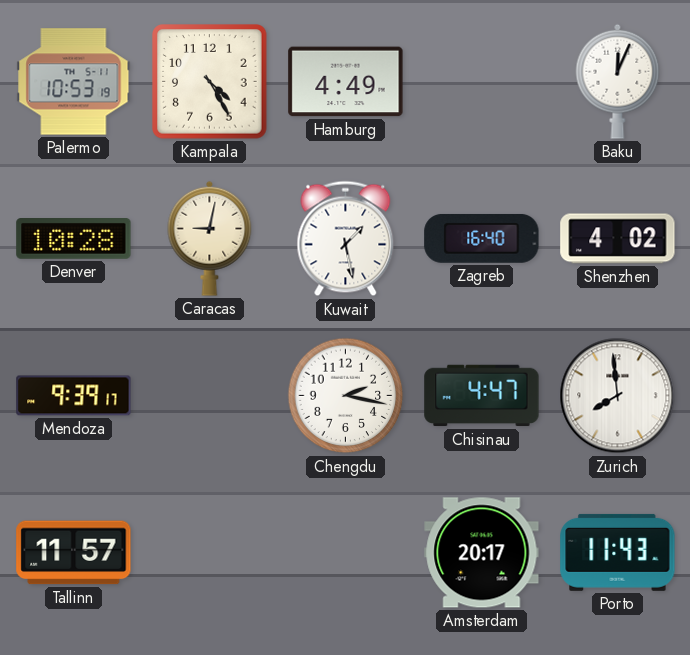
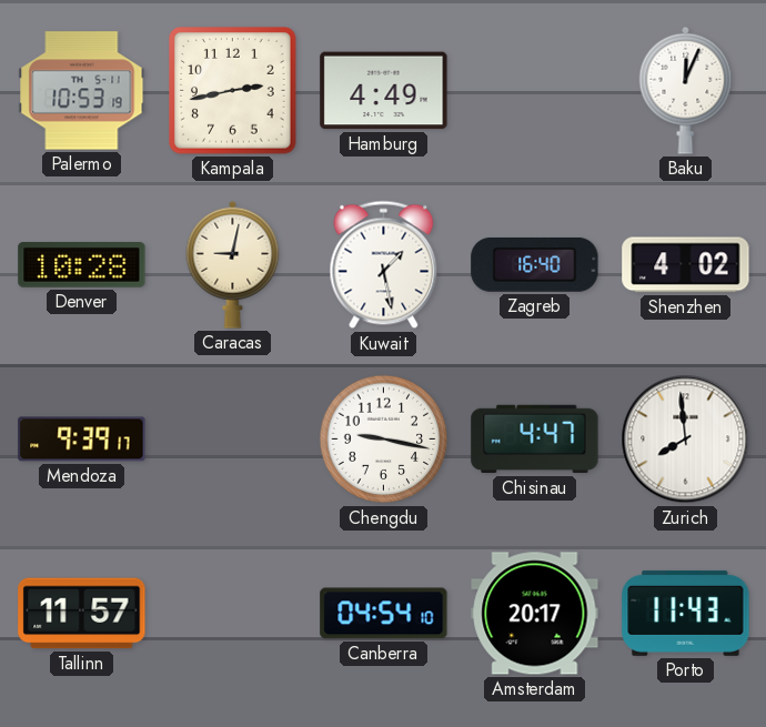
Kampala: 4:25 -> 2:43
Chengdu: 2:17 -> 9:17
Canberra: none -> 04:54
